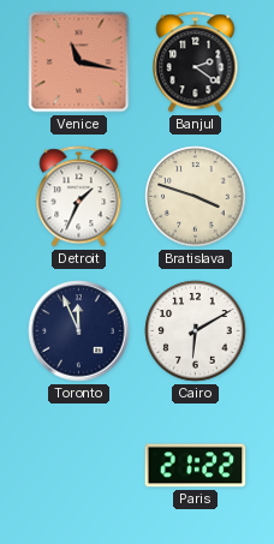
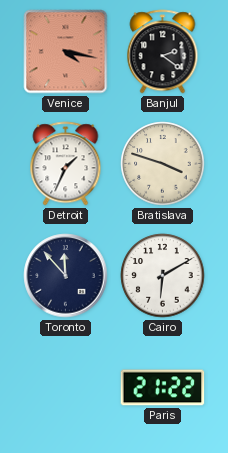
Venice: 11:17 -> 4:17
Toronto: 11:56 -> 11:53
